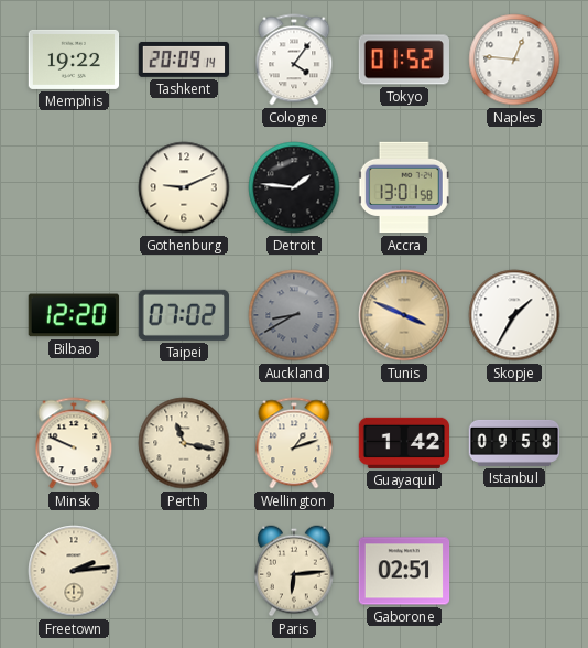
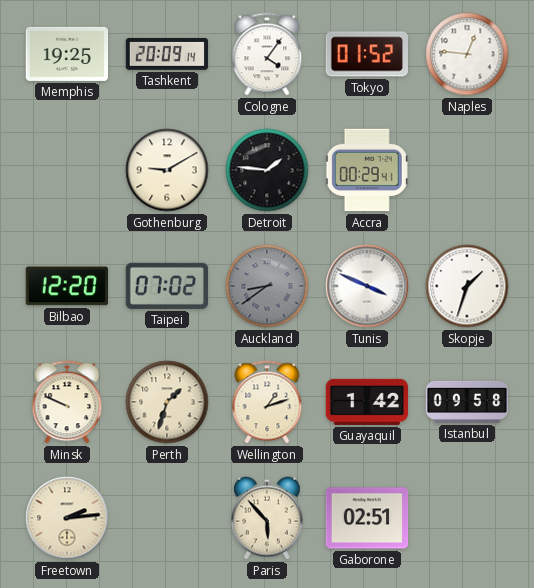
Memphis: 19:22 -> 19:25
Gothenburg: 9:11 -> 9:10
Accra: 13:01 -> 00:29
Auckland: 8:40 -> 8:39
Tunis dial: champagne -> white
Skopje: 1:35 -> 1:33
Perth: 11:17 -> 1:33
Paris: 6:14 -> 5:53
